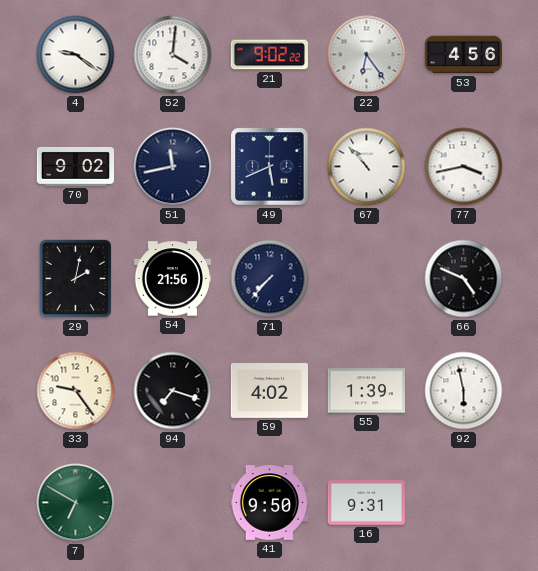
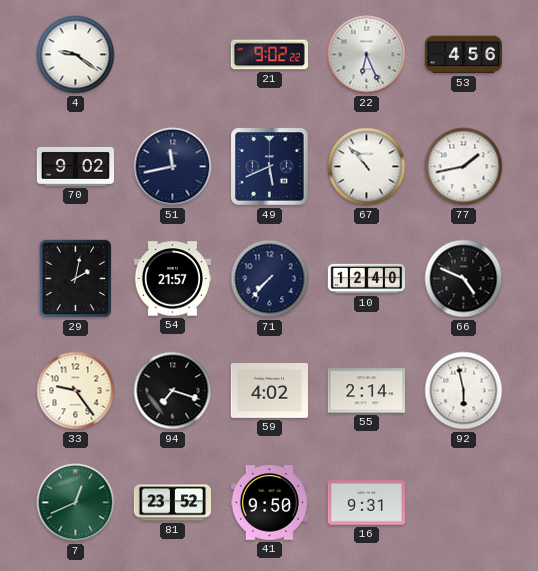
52: 4:01 -> none
22: 6:24 -> 6:26
77: 3:43 -> 1:43
54: 21:56 -> 21:57
10: none -> 12:40
55: 1:39 -> 2:14
7: 6:50 -> 12:41
81: none -> 23:52
